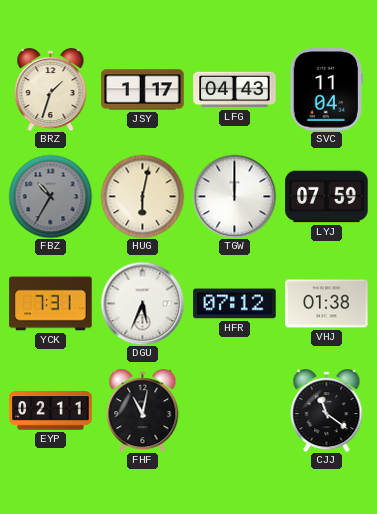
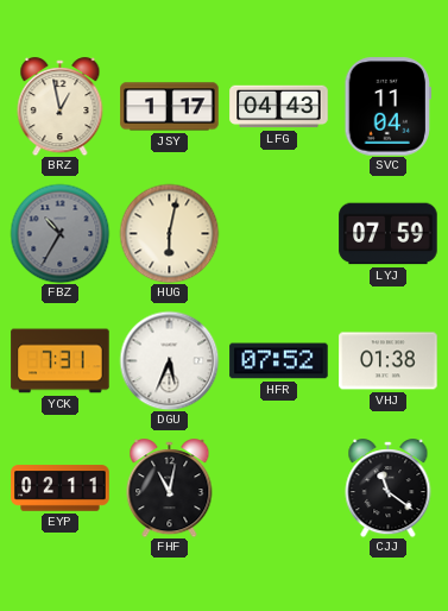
BRZ: 1:33 -> 12:58
TGW: 12:00 -> none
HFR: 07:12 -> 07:52
